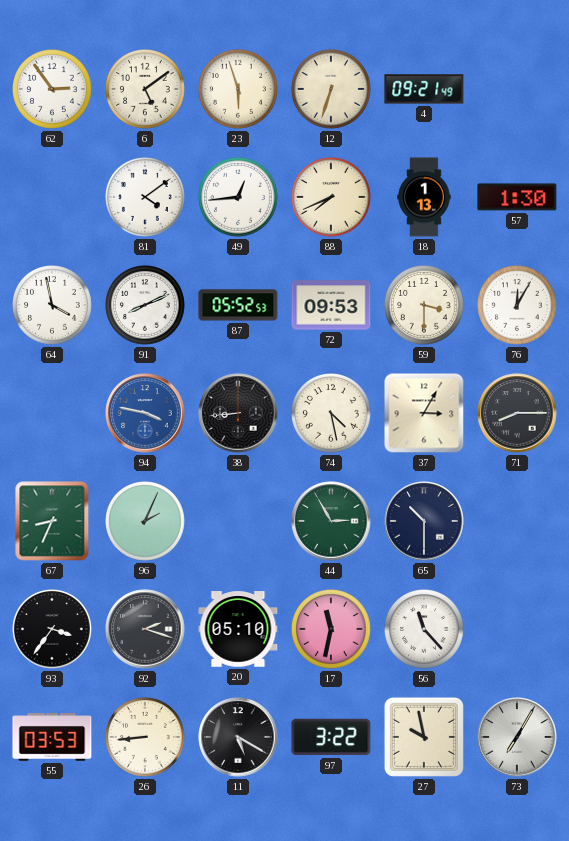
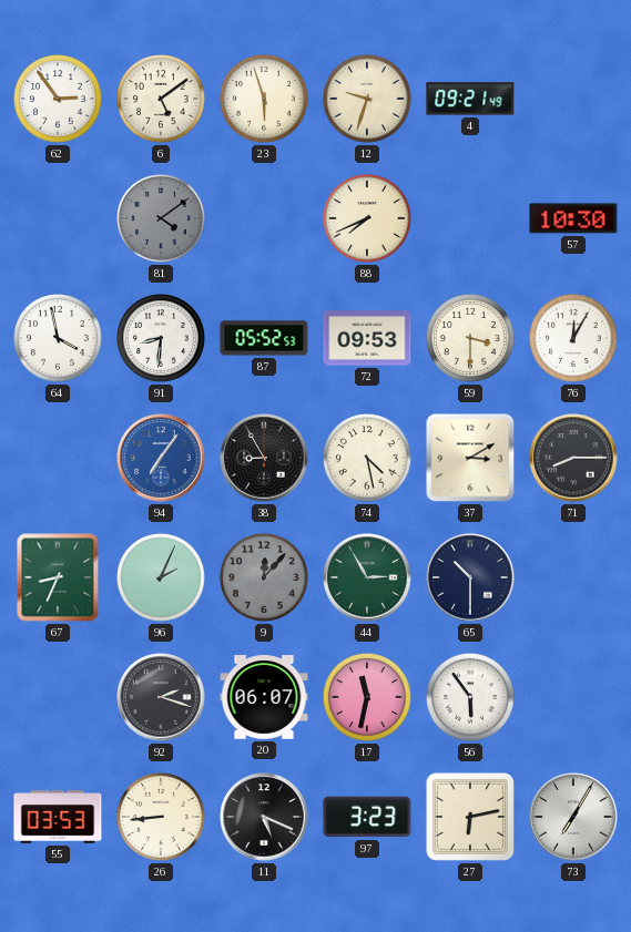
12: 6:33 -> 9:33
81 dial: white -> grey
49: 12:44 -> none
18: 1:13 -> none
57: 1:30 -> 10:30
91: 8:11 -> 8:31
94: 3:47 -> 7:06
38: 8:44 -> 8:55
37: 3:05 -> 3:10
9: none -> 12:07
93: 3:36 -> none
20: 05:10 -> 06:07
56: 11:23 -> 5:54
11: 5:20 -> 5:19
97: 3:22 -> 3:23
27: 9:58 -> 6:13
